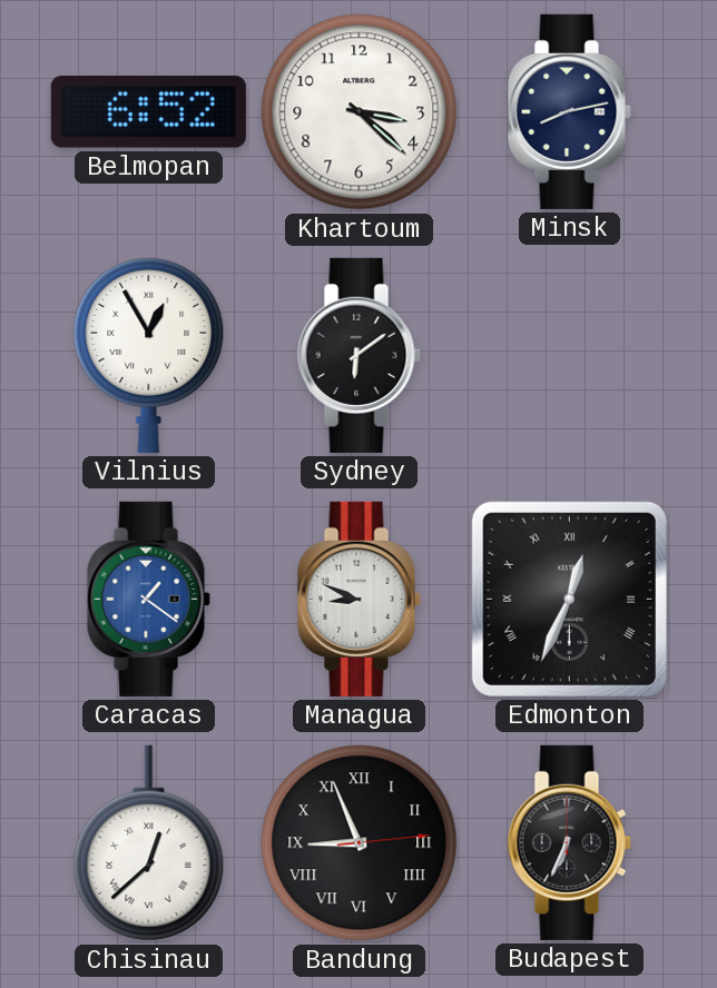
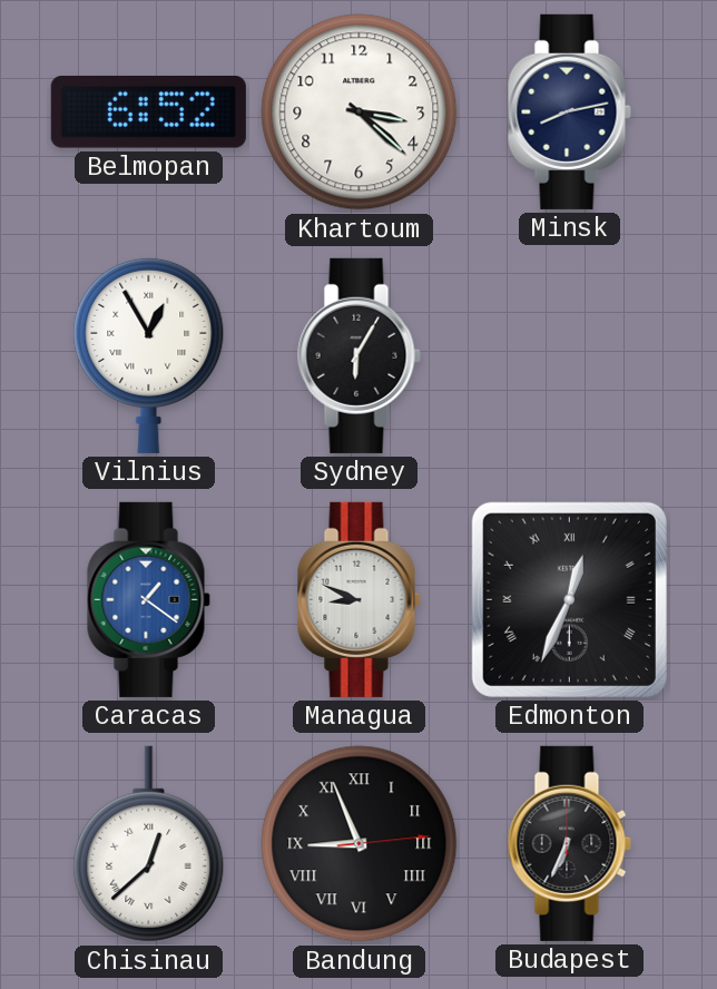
Sydney: 6:09 -> 6:05
